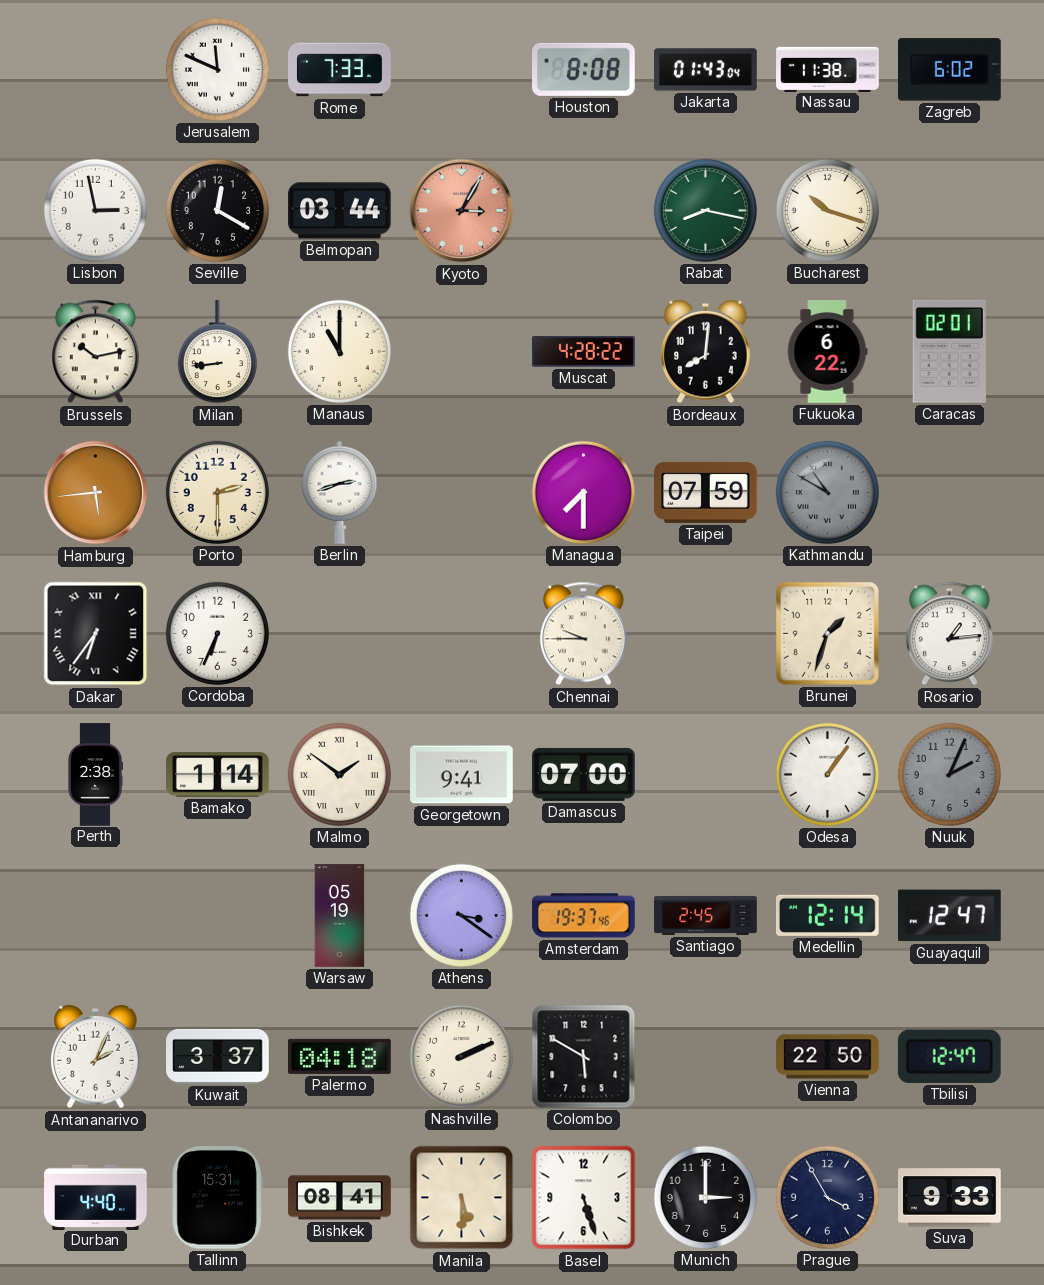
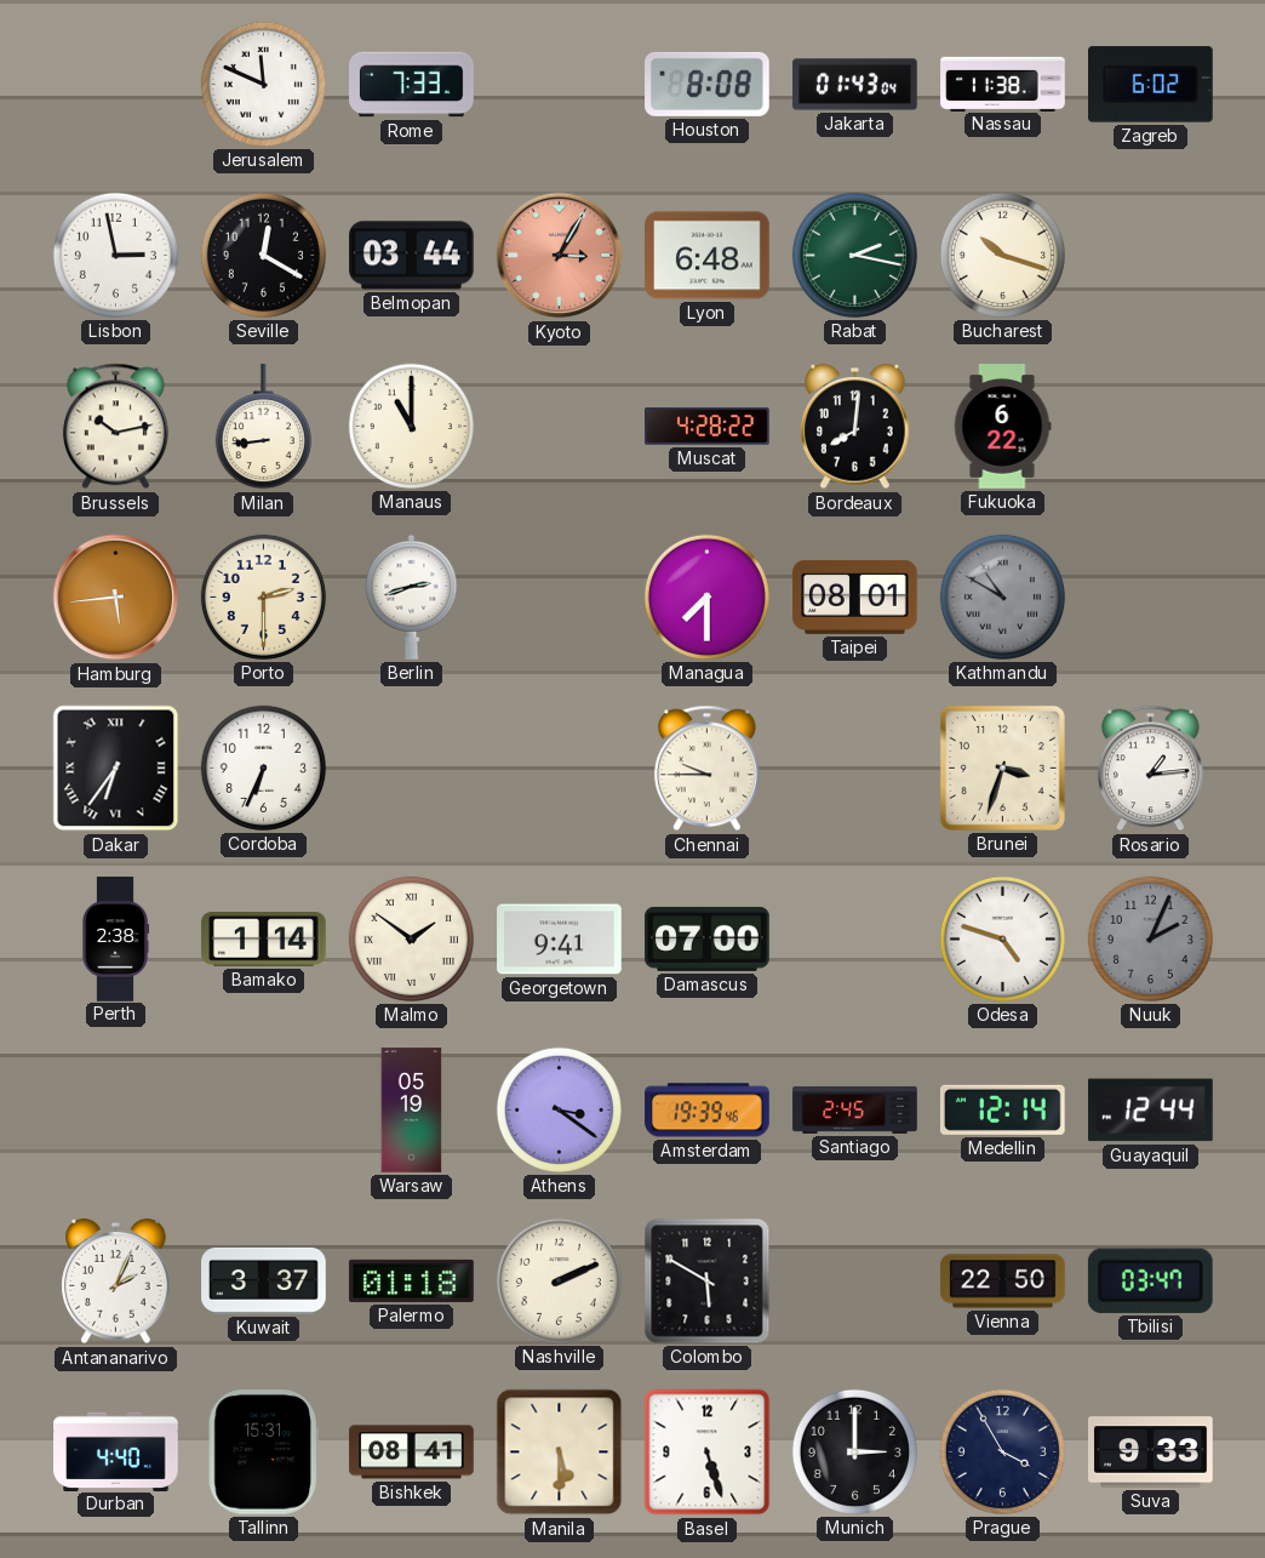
Lyon: none -> 6:48
Rabat: 8:17 -> 2:17
Caracas: 02:01 -> none
Taipei: 07:59 -> 08:01
Brunei: 1:33 -> 3:33
Odesa: 1:06 -> 4:48
Amsterdam: 19:37 -> 19:39
Guayaquil: 12:47 -> 12:44
Palermo: 04:18 -> 01:18
Tbilisi: 12:47 -> 03:47
